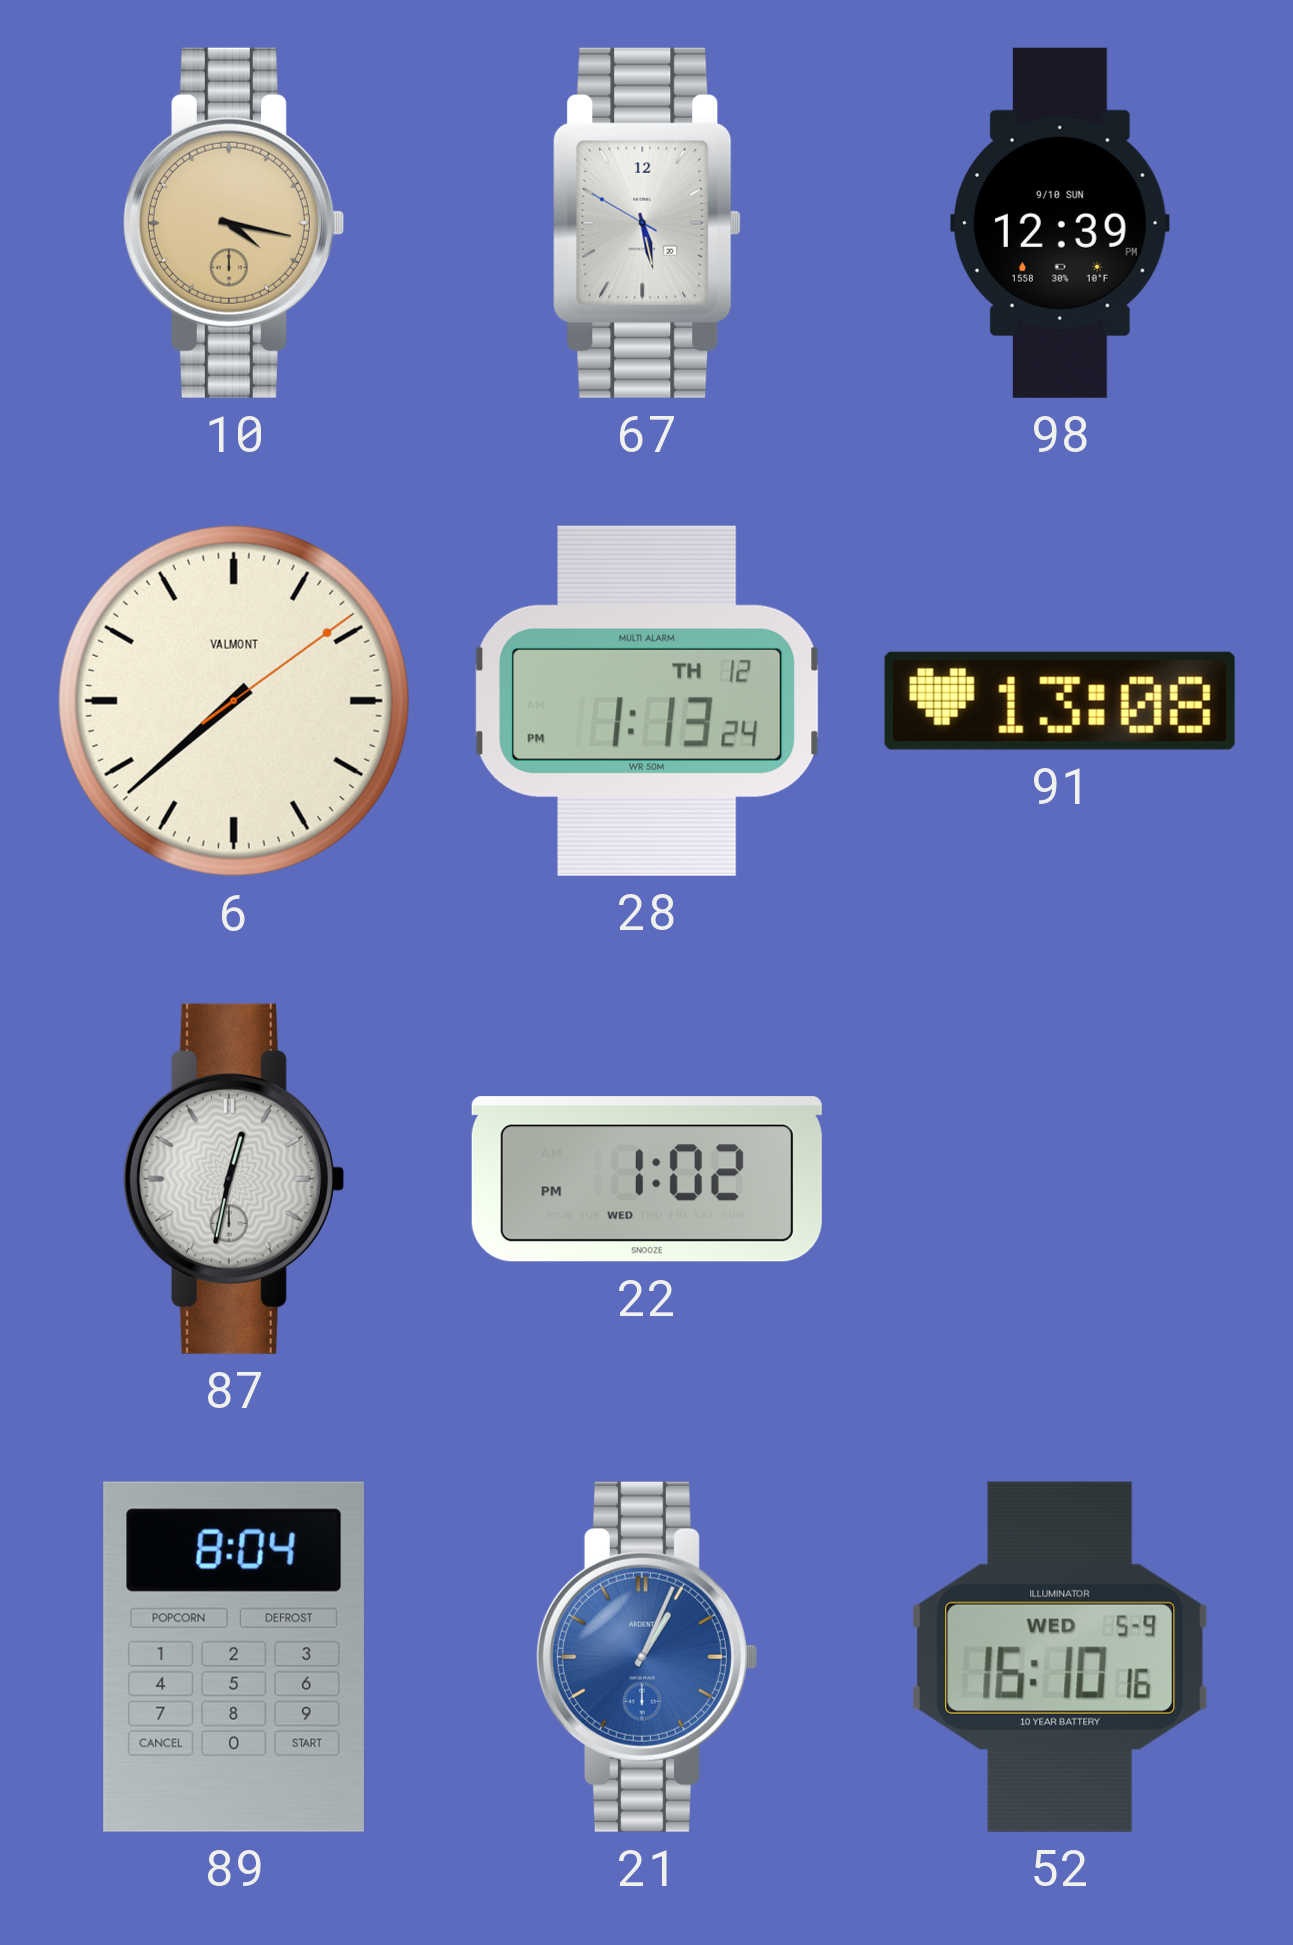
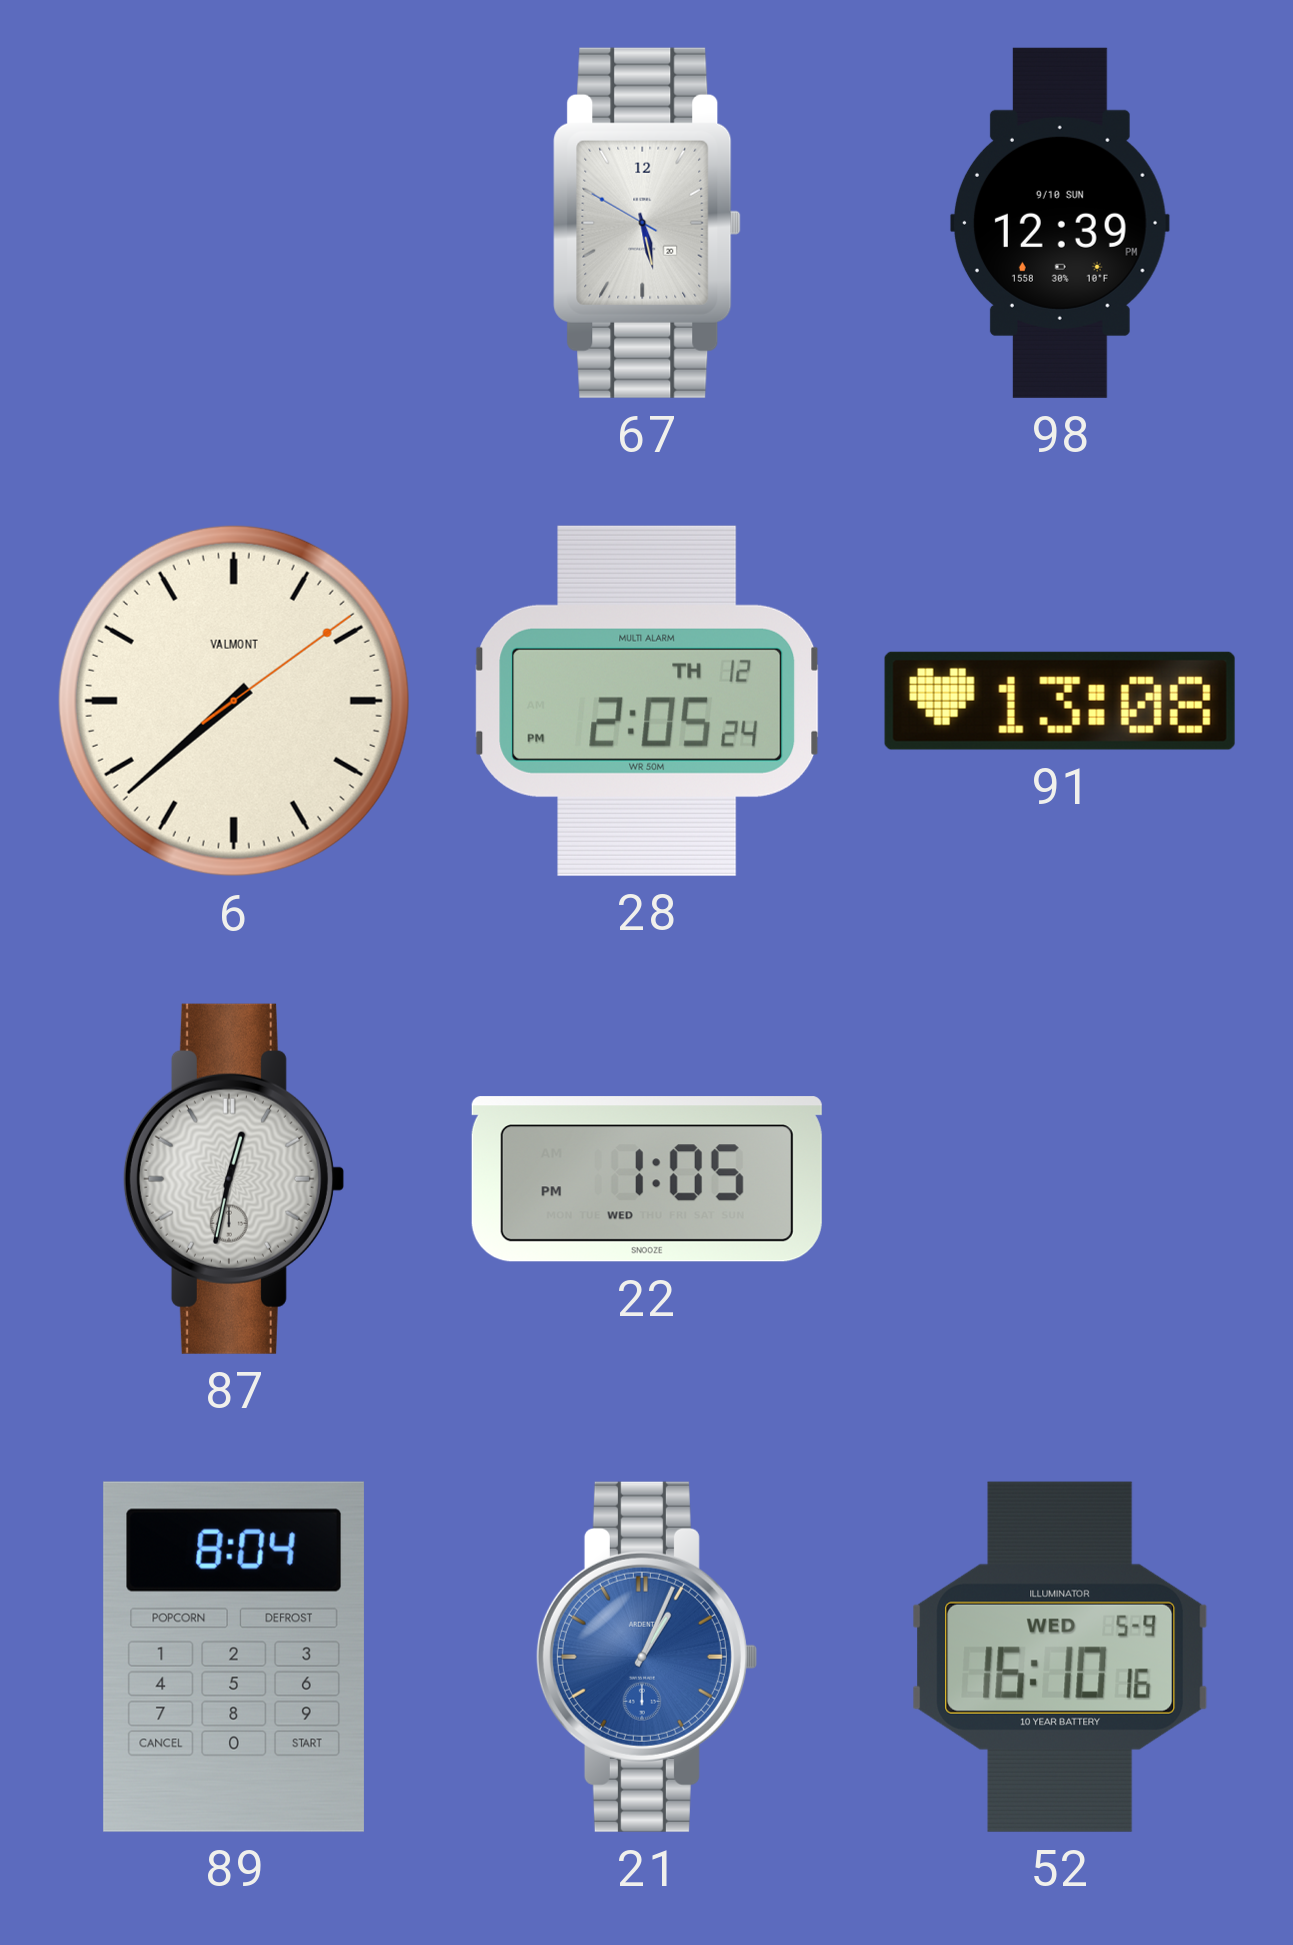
10: 4:17 -> none
28: 1:13 -> 2:05
22: 1:02 -> 1:05
